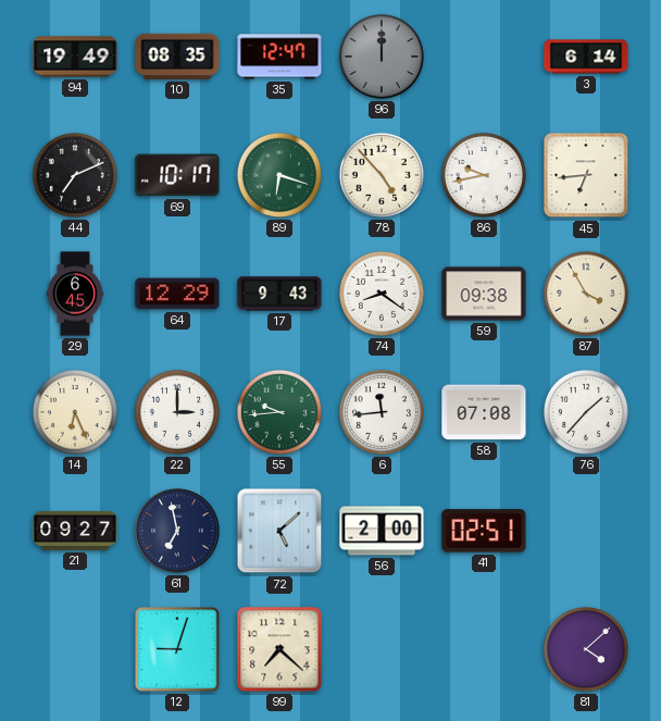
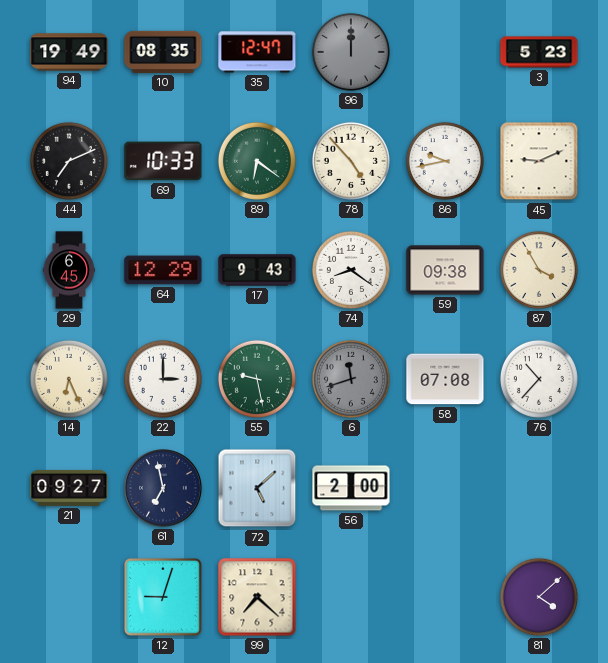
3: 6:14 -> 5:23
69: 10:17 -> 10:33
89: 6:18 -> 6:21
45: 6:44 -> 9:11
55: 9:44 -> 9:28
6: 11:44 -> 11:42
6 dial: white -> grey
76: 1:37 -> 10:37
41: 02:51 -> none
